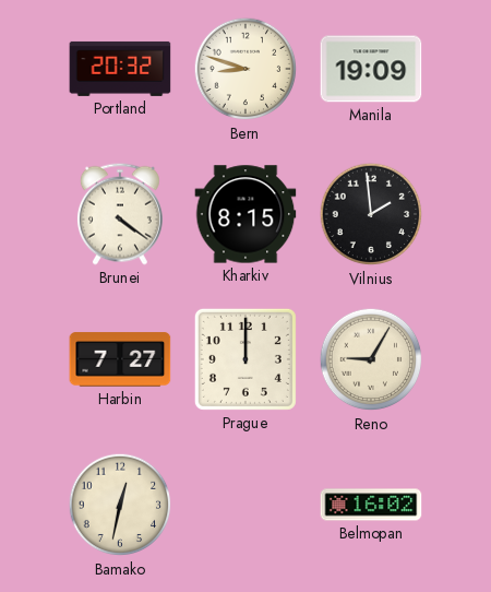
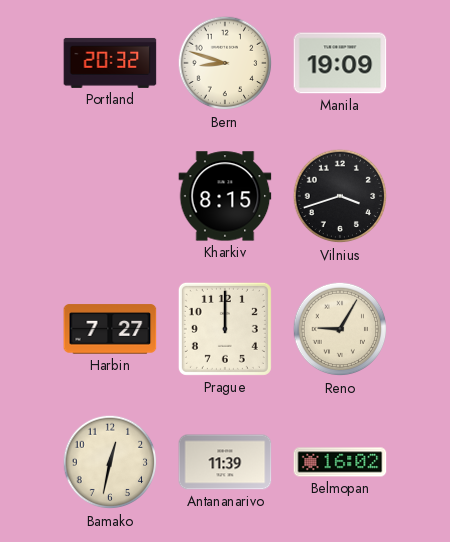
Brunei: 4:21 -> none
Vilnius: 1:59 -> 3:42
Antananarivo: none -> 11:39
